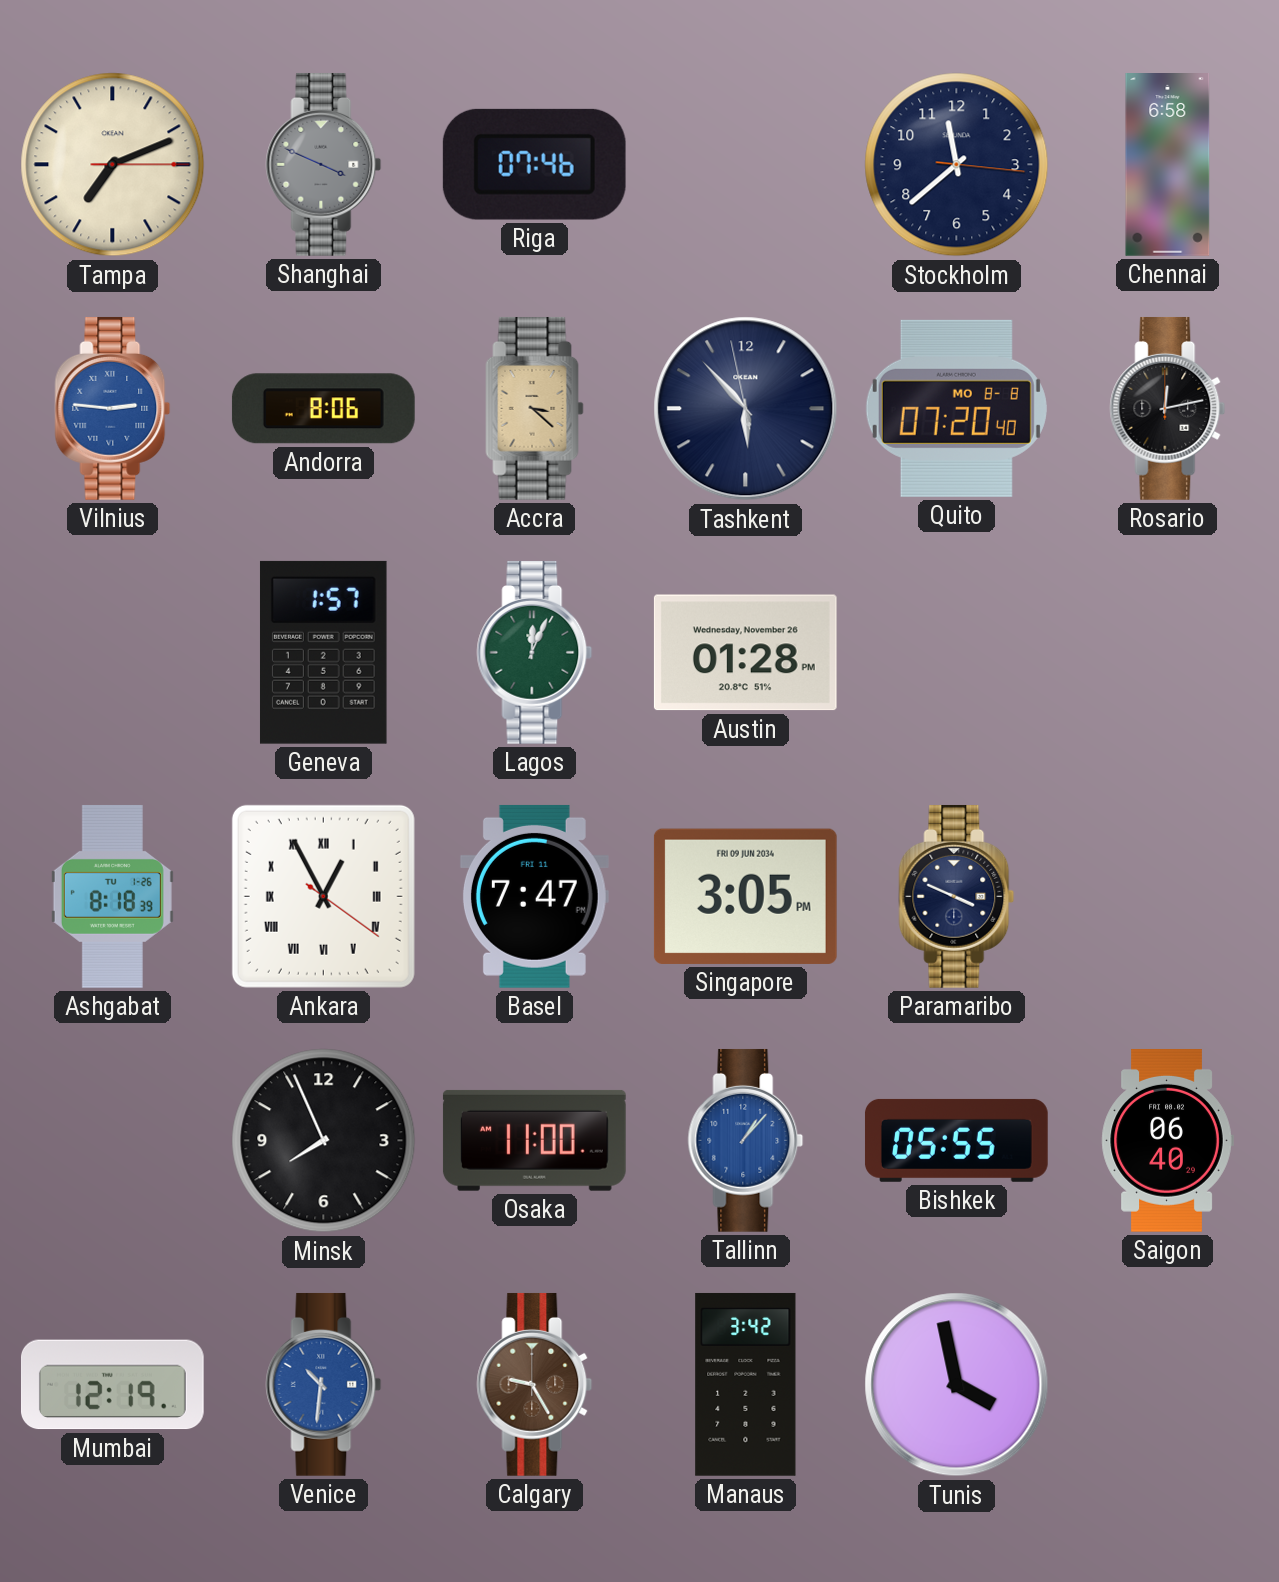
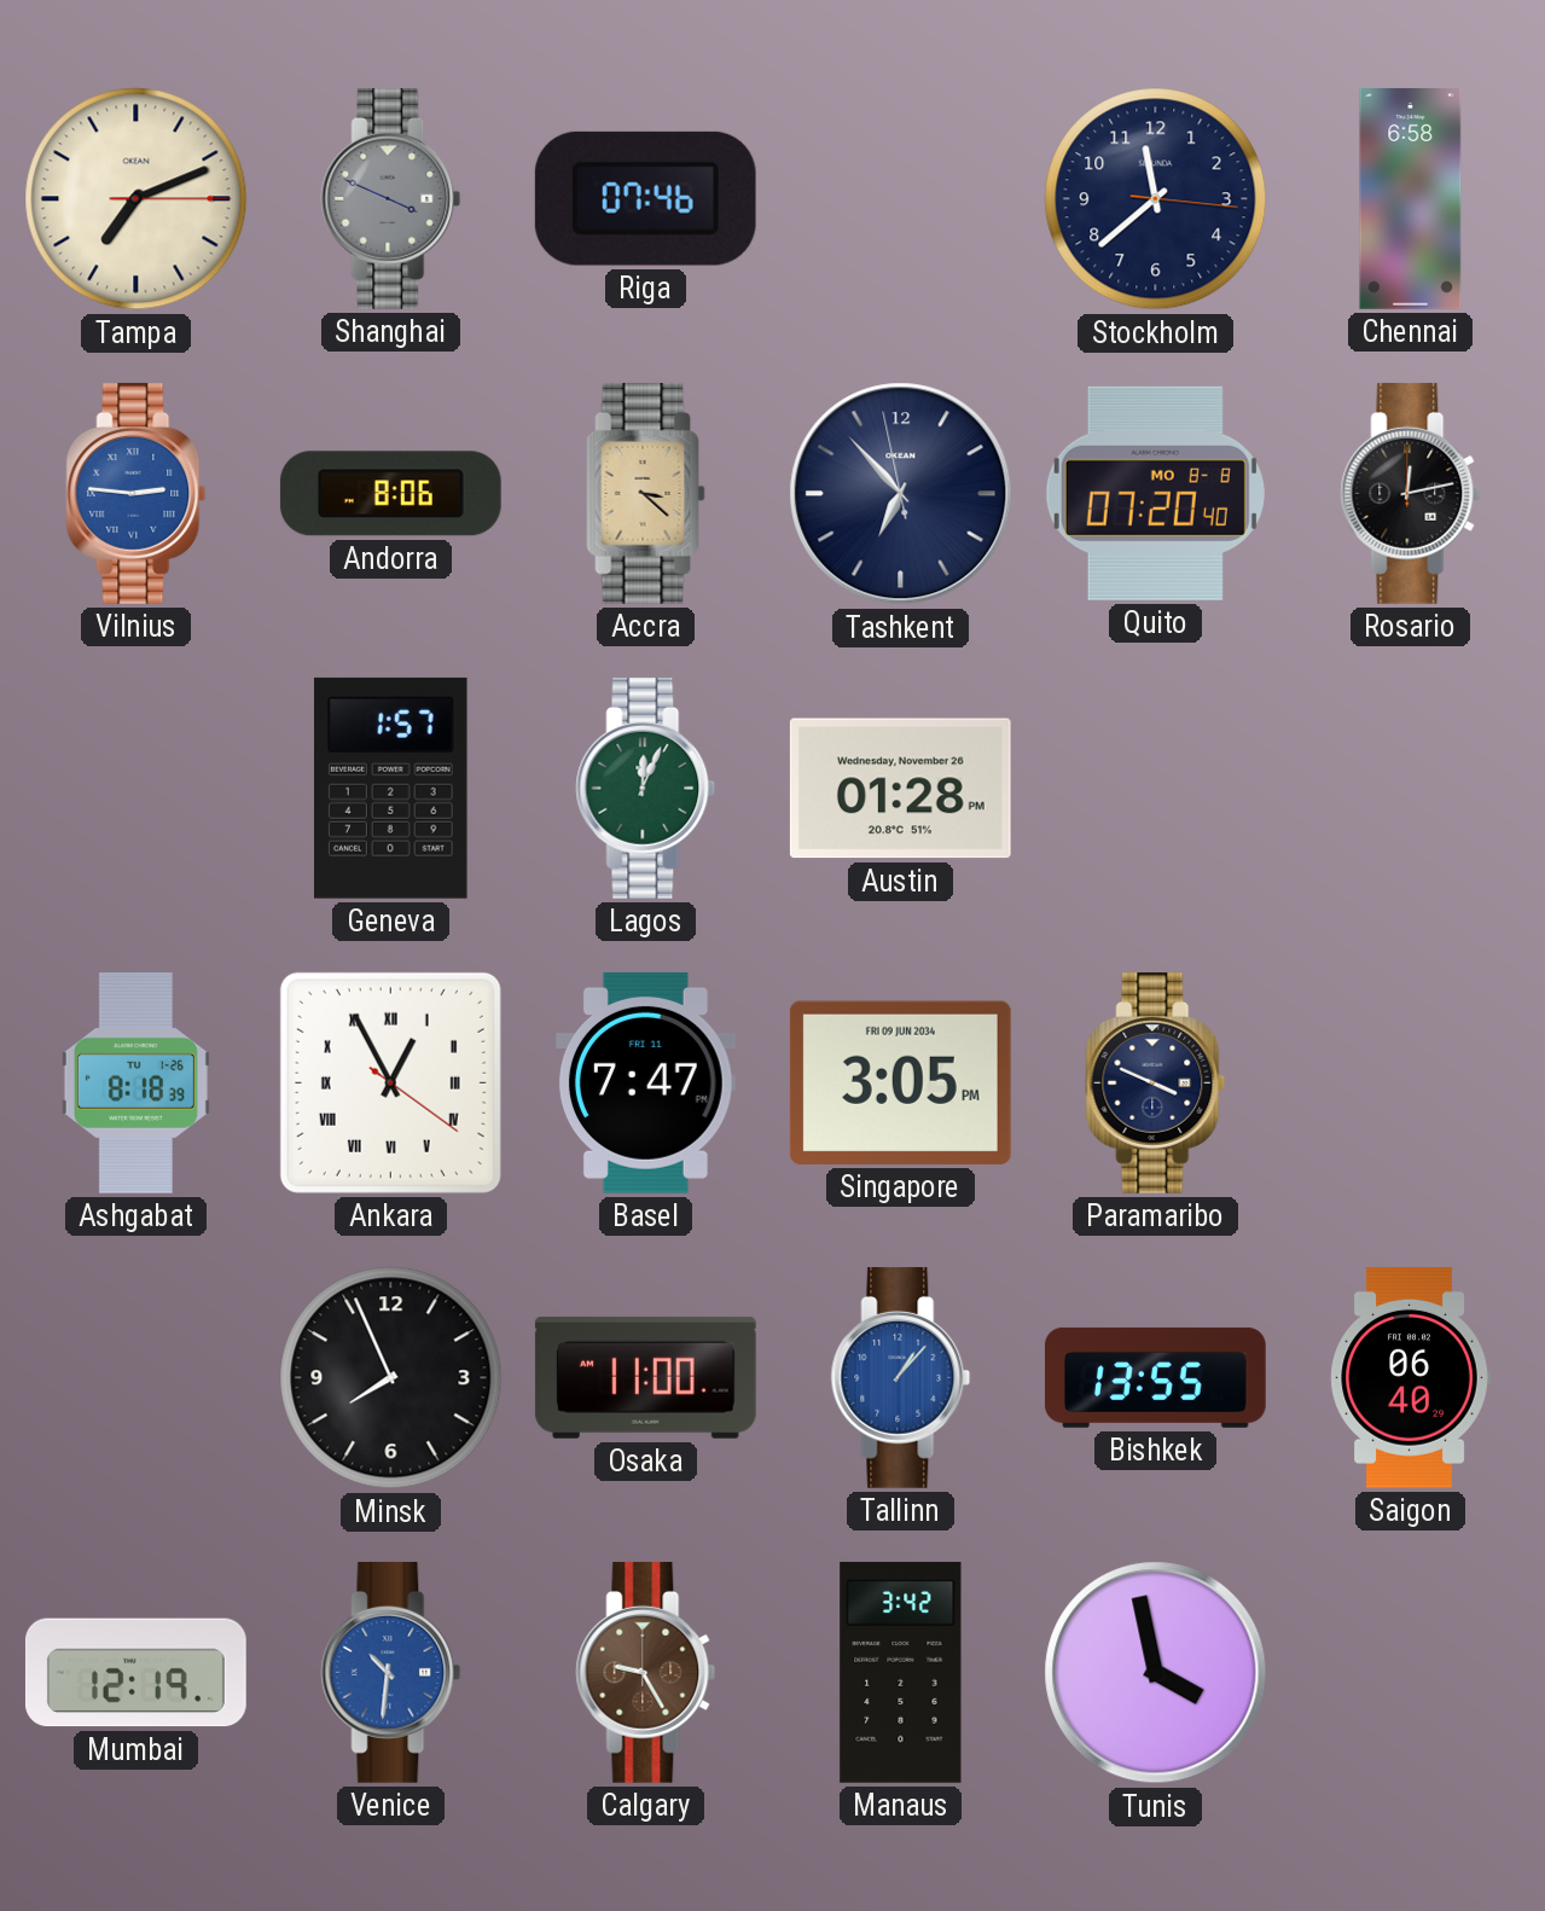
Tashkent: 5:52 -> 6:52
Bishkek: 05:55 -> 13:55
